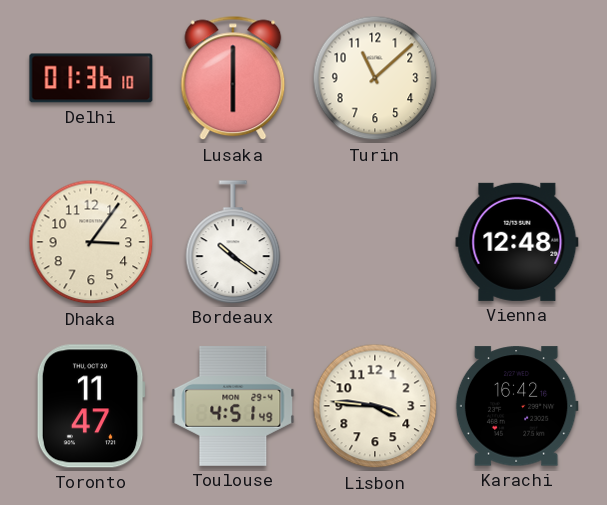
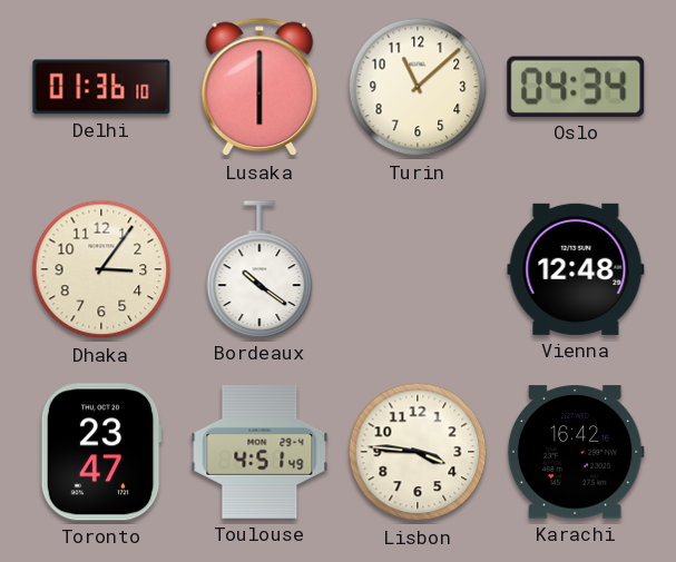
Oslo: none -> 04:34
Toronto: 11:47 -> 23:47
